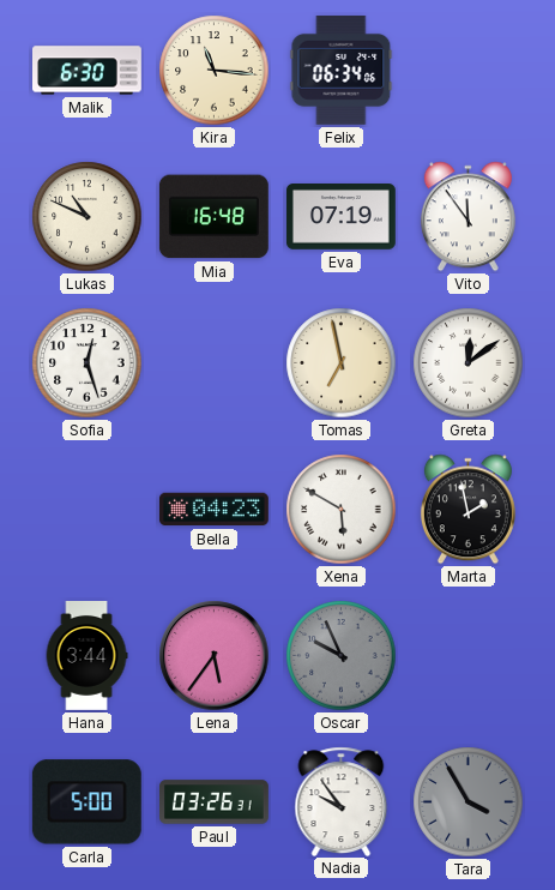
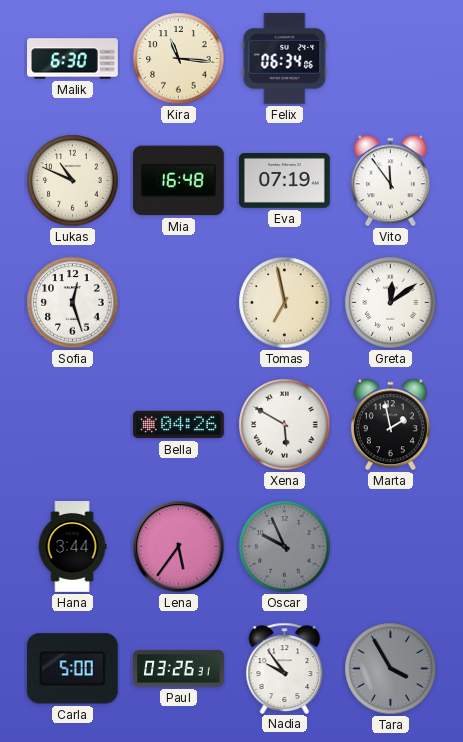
Bella: 04:23 -> 04:26
